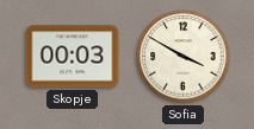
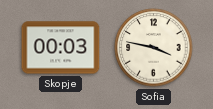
Sofia: 3:50 -> 3:47
